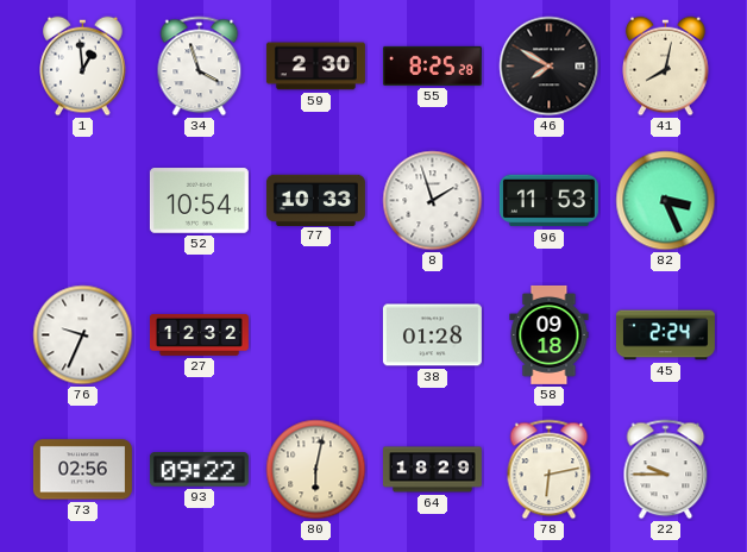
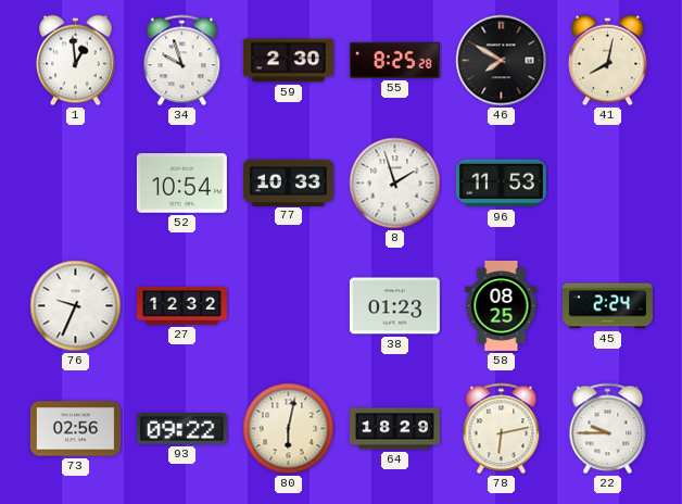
34: 3:57 -> 9:57
82: 3:26 -> none
38: 01:28 -> 01:23
58: 09:18 -> 08:25
